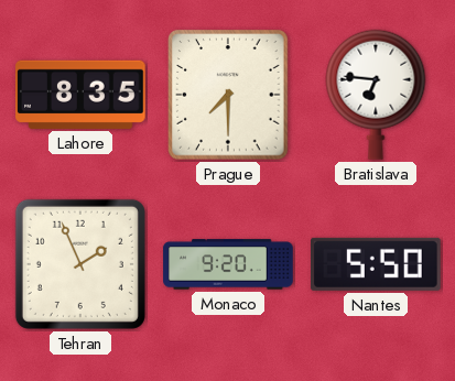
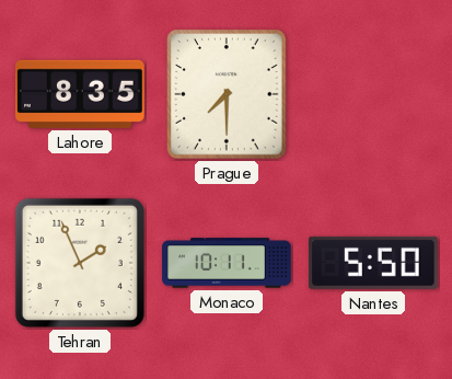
Bratislava: 6:46 -> none
Monaco: 9:20 -> 10:11
